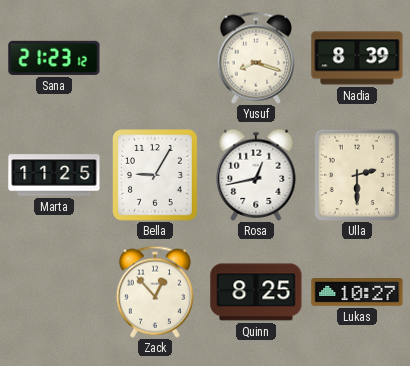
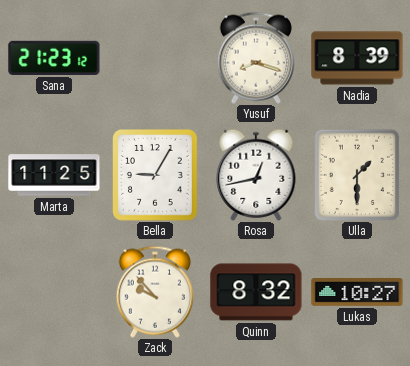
Ulla: 2:30 -> 1:30
Zack: 12:53 -> 9:53
Quinn: 8:25 -> 8:32
